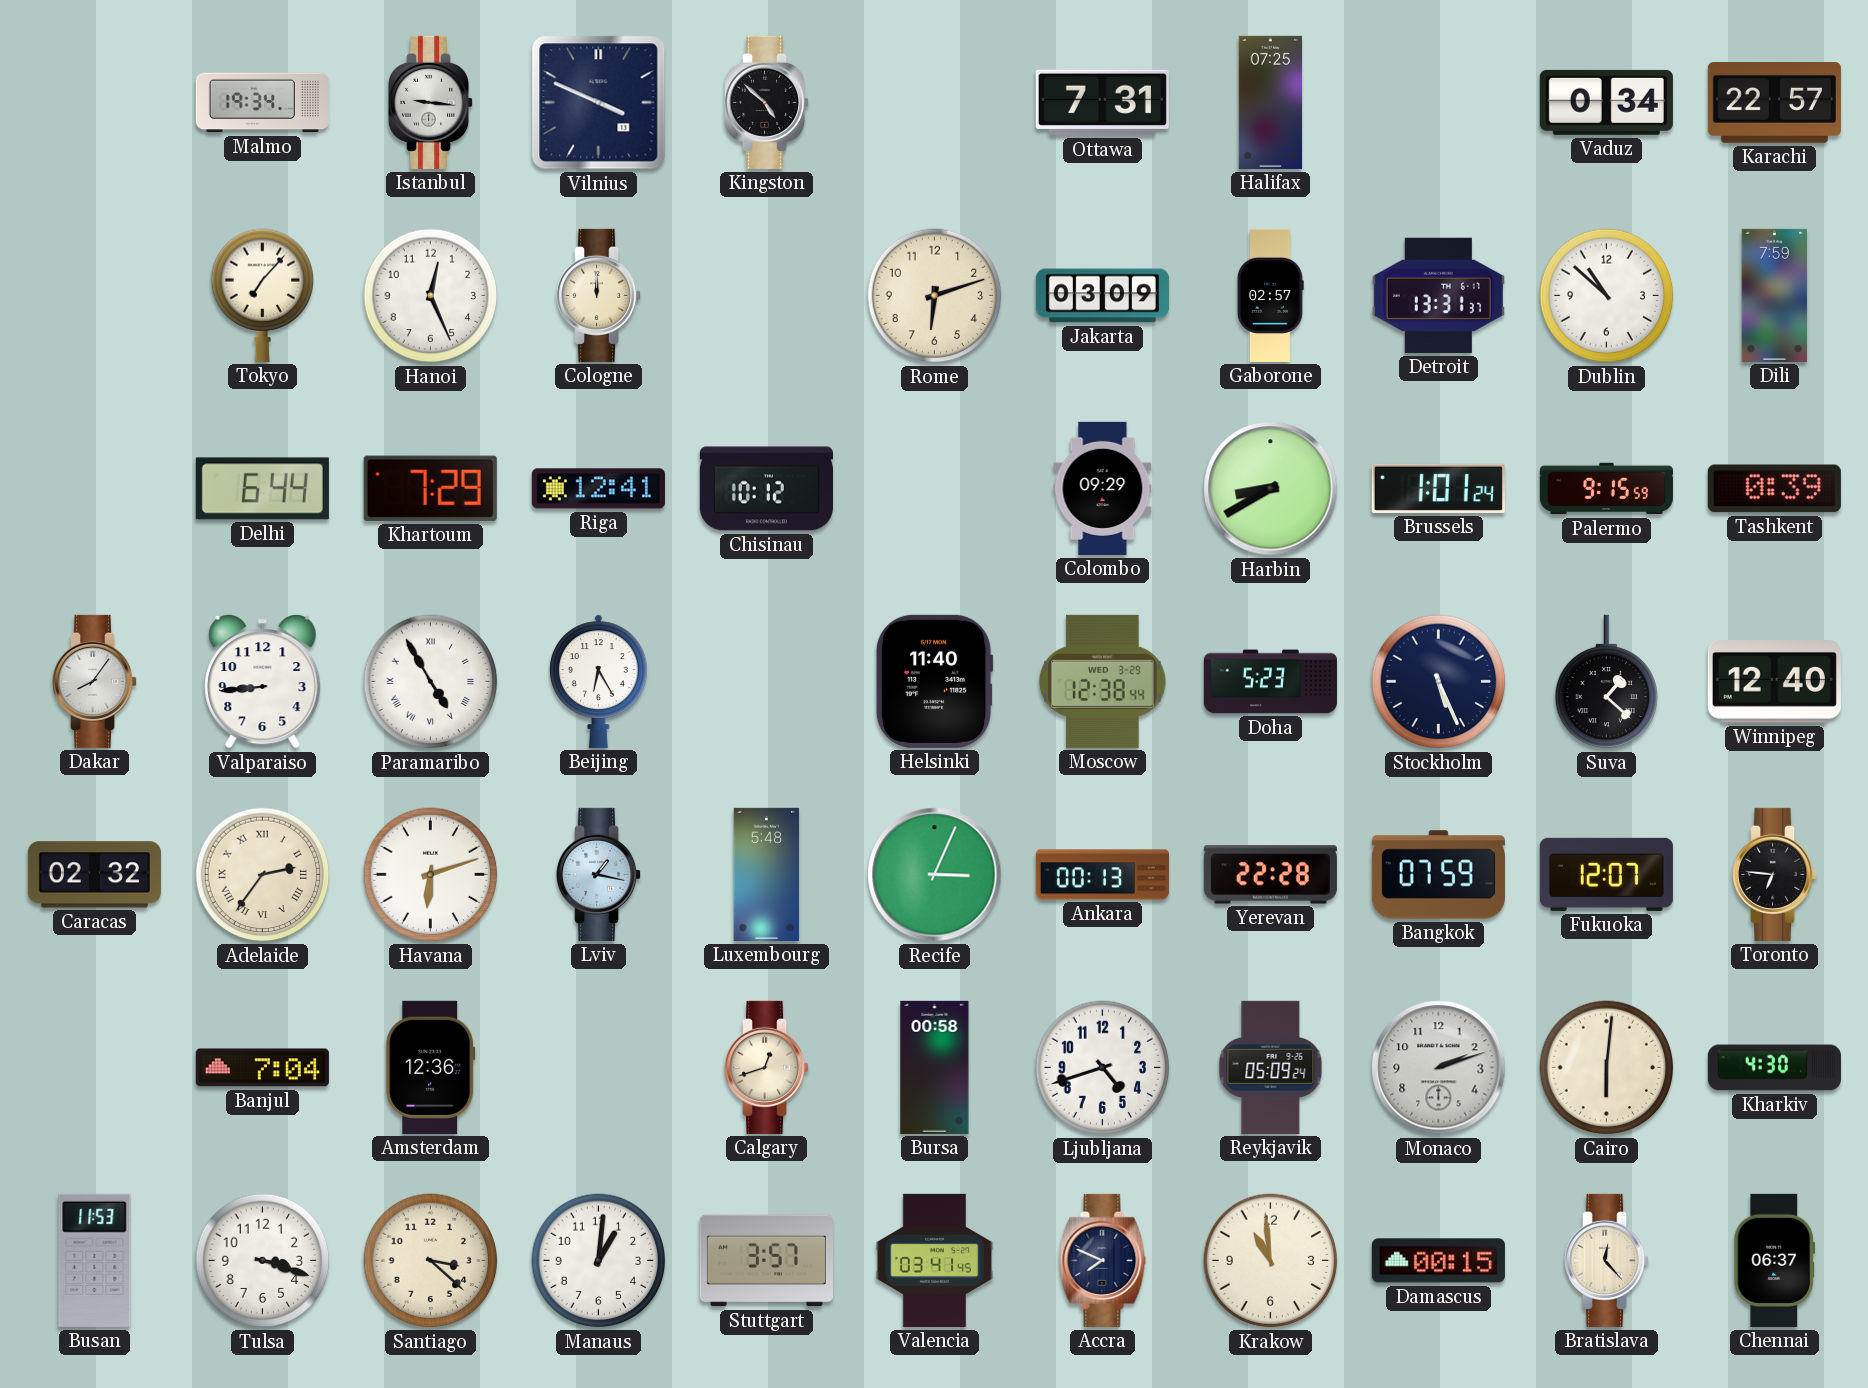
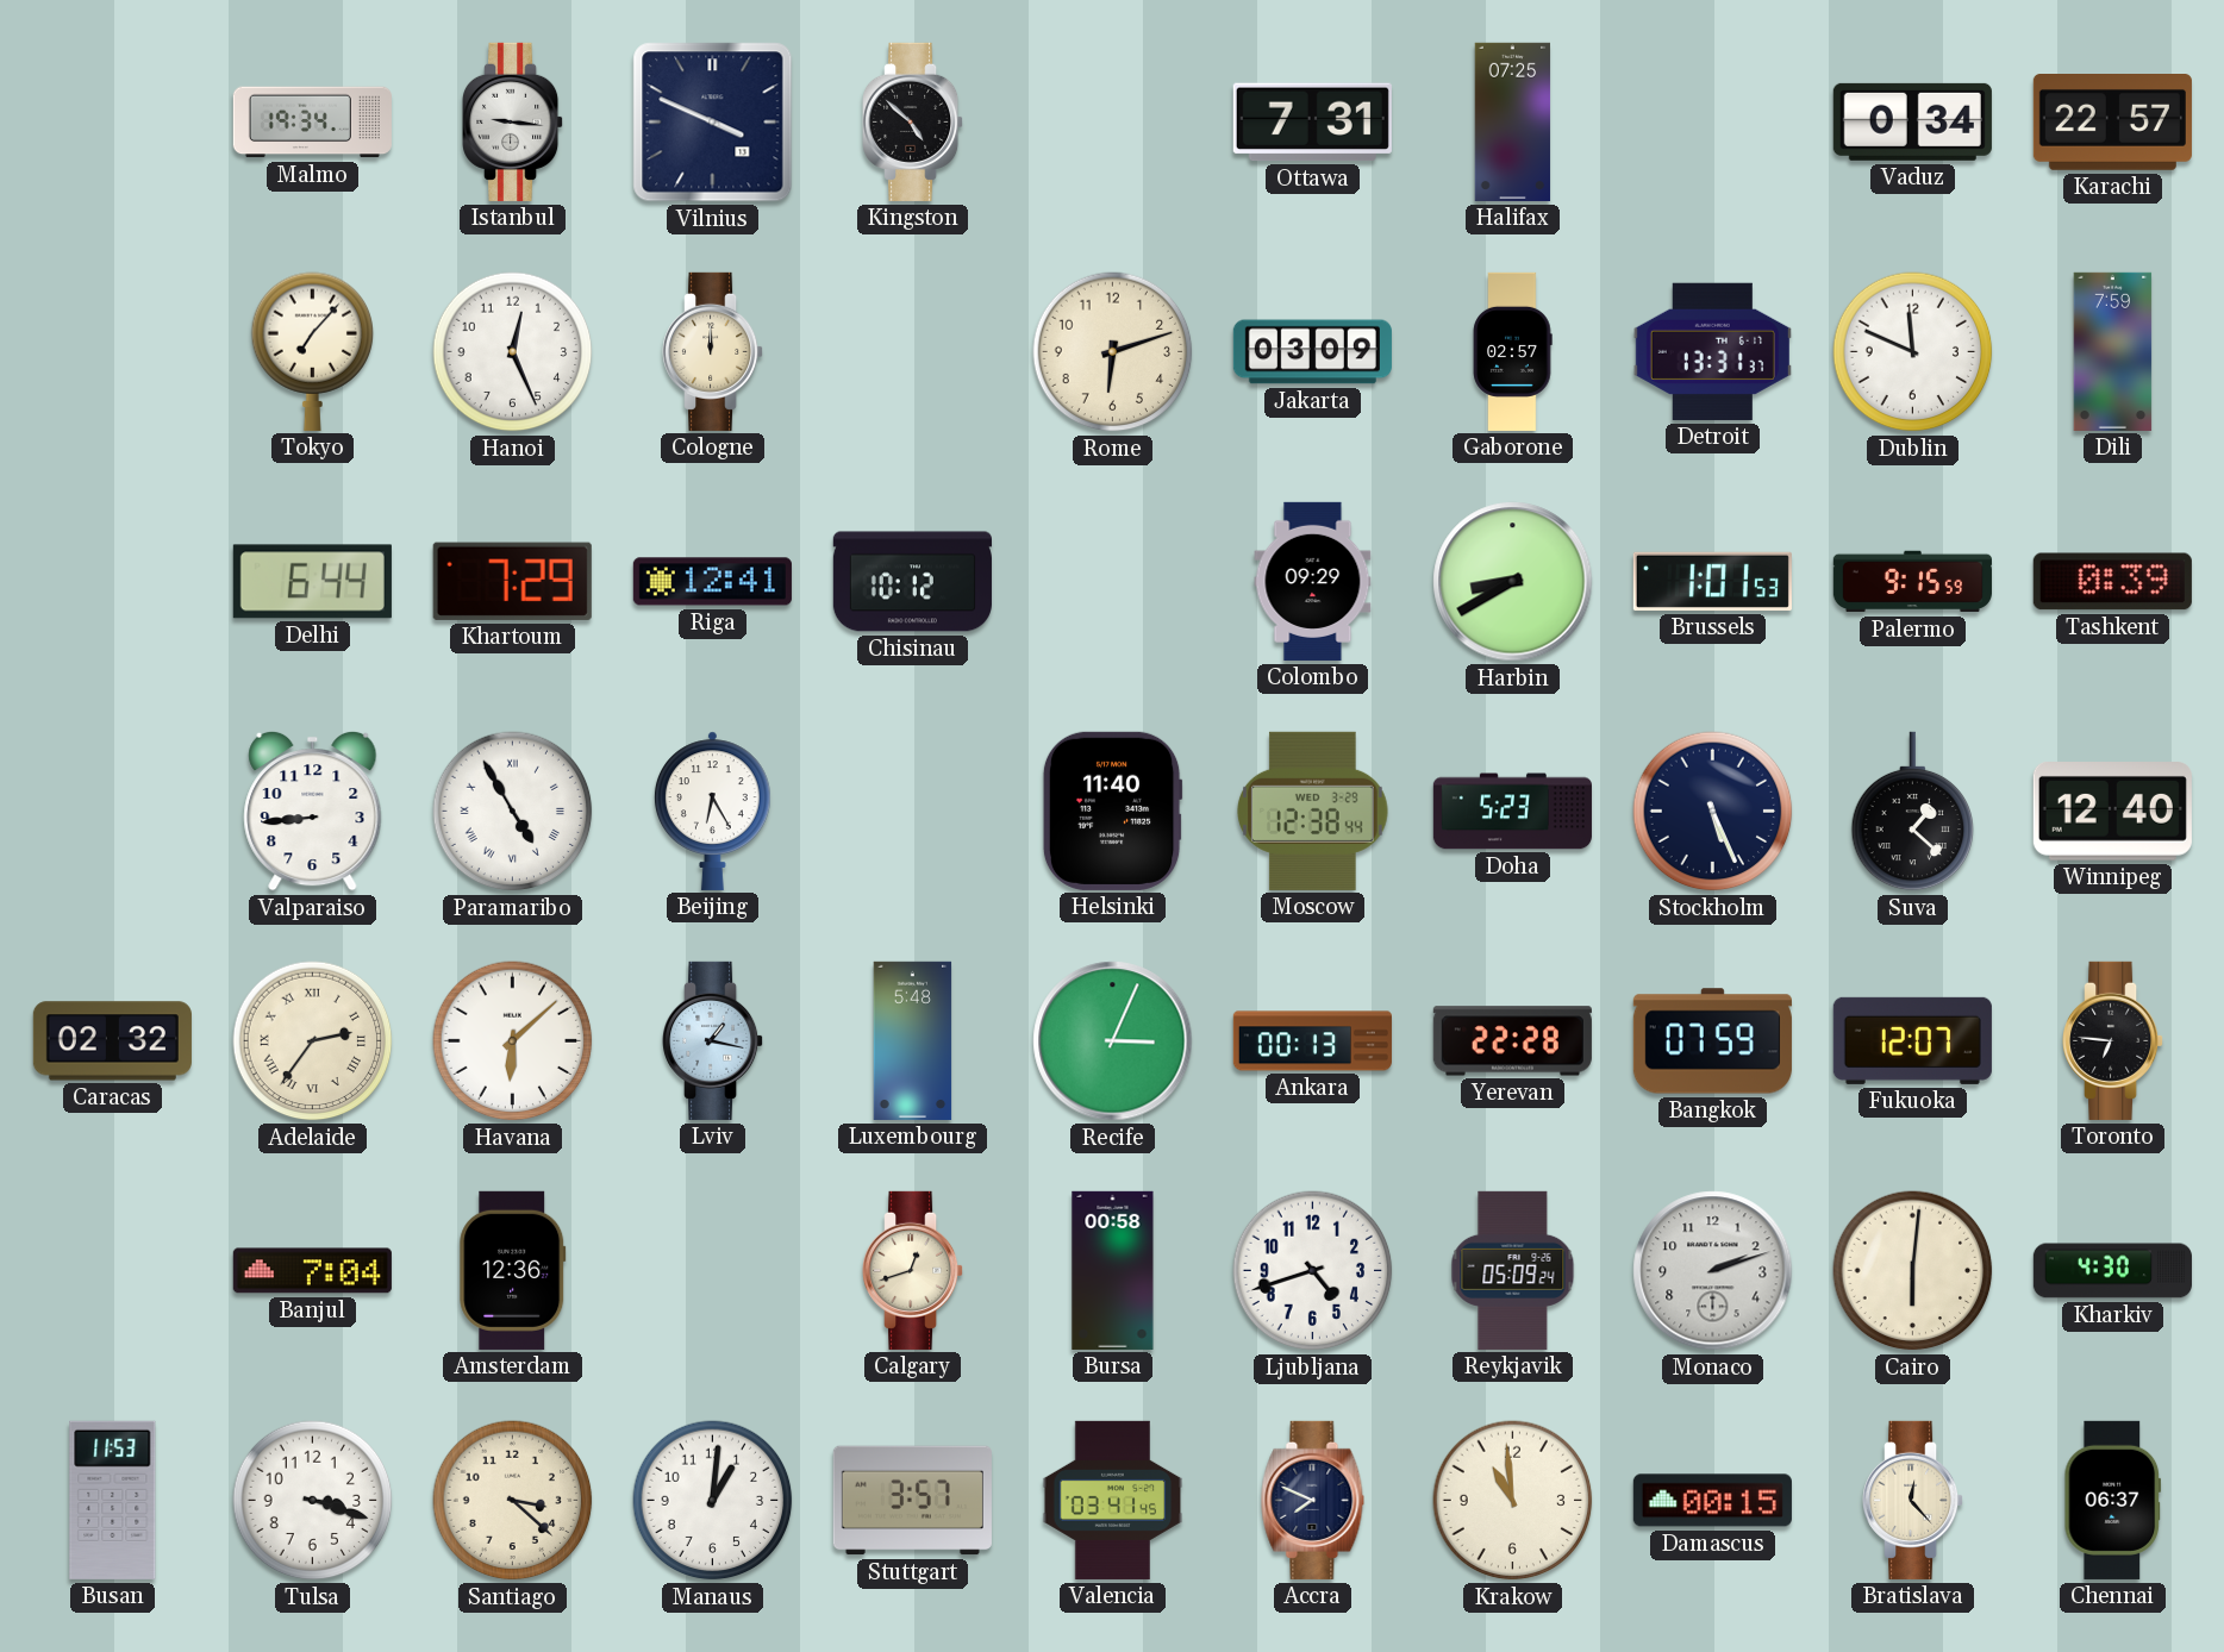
Dublin: 10:52 -> 11:49
Brussels: 1:01:24 -> 1:01:53
Dakar: 8:06 -> none
Havana: 6:12 -> 6:08
